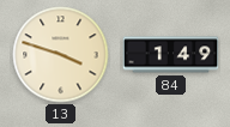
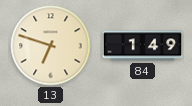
13: 3:48 -> 6:48
